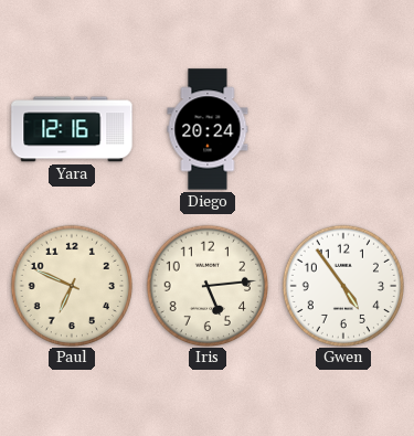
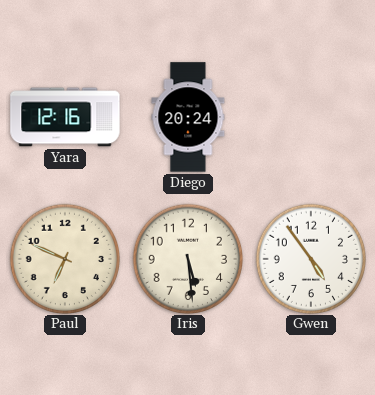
Iris: 5:14 -> 5:29
